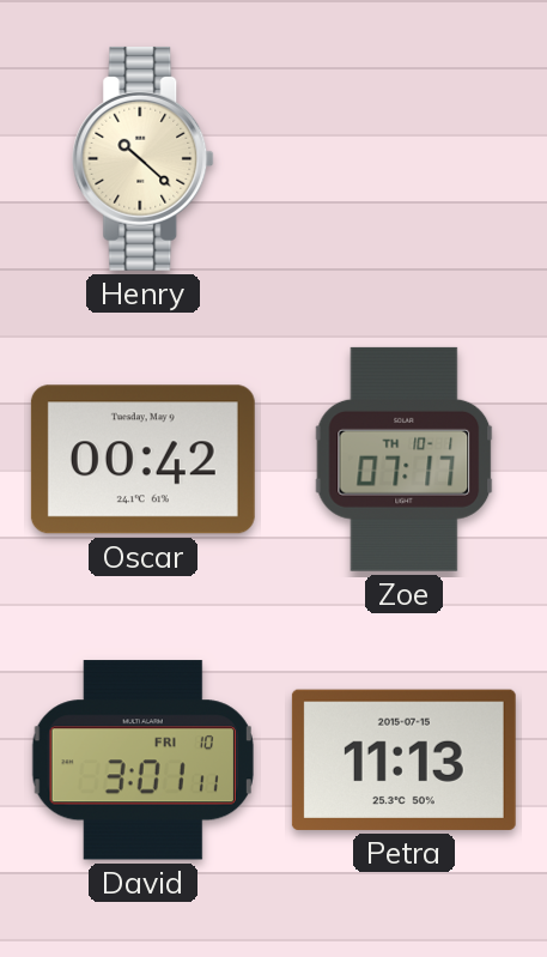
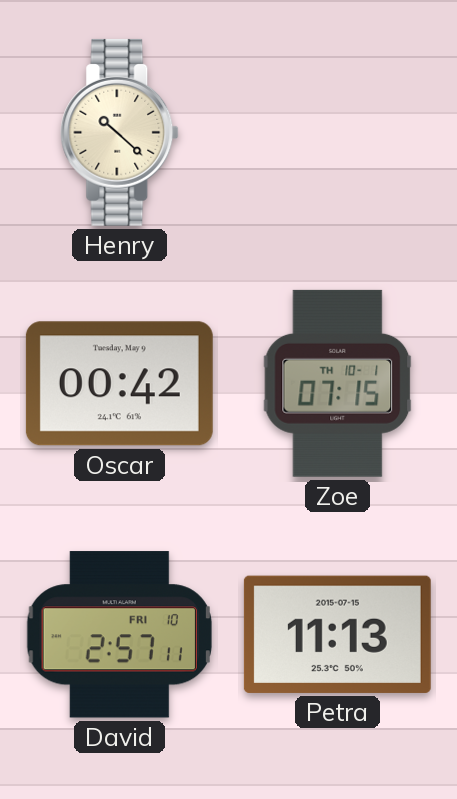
Zoe: 07:17 -> 07:15
David: 3:01 -> 2:57
